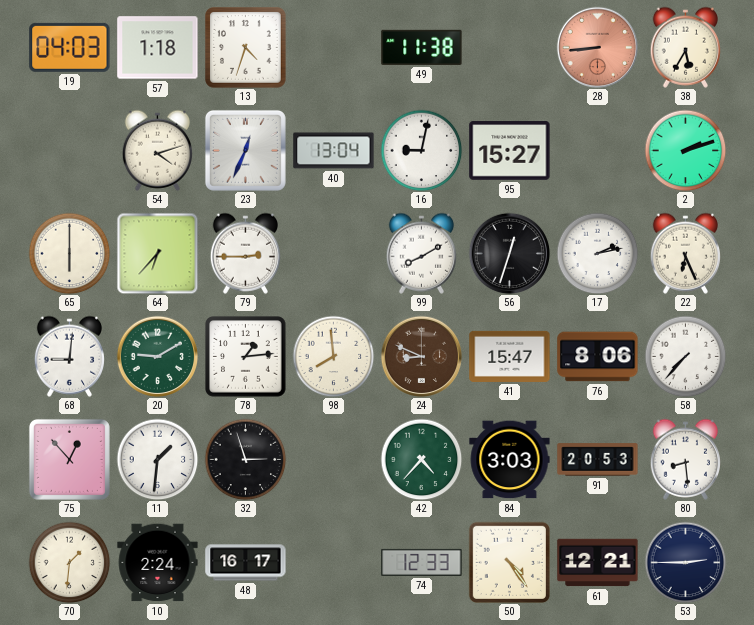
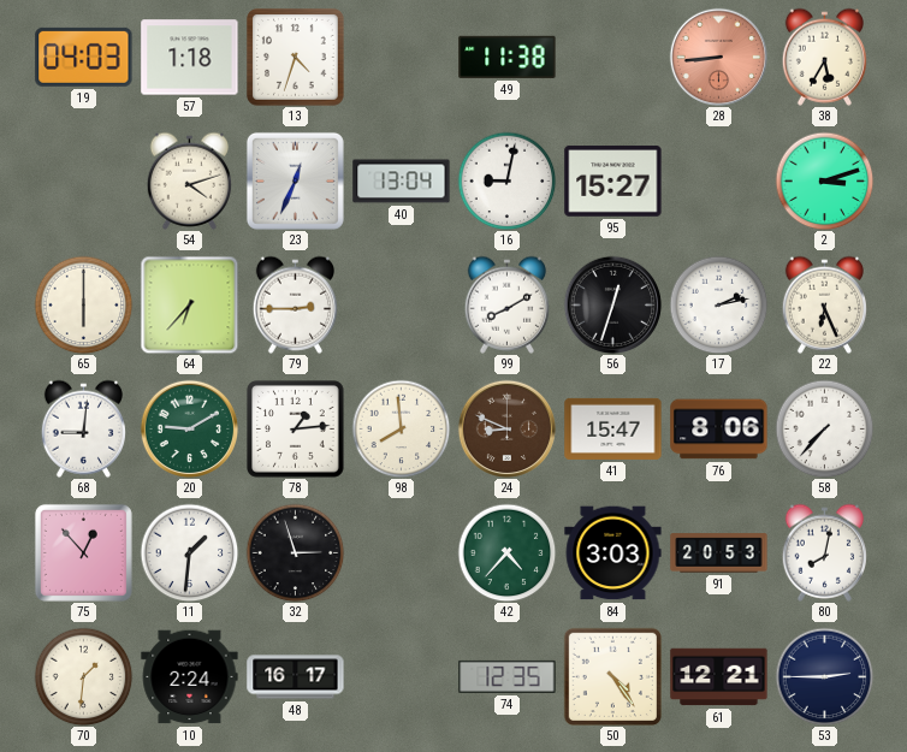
2: 2:12 -> 3:12
80: 8:29 -> 8:02
74: 12:33 -> 12:35
